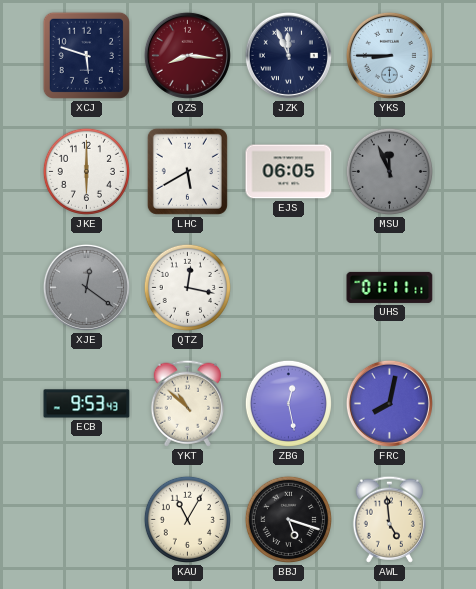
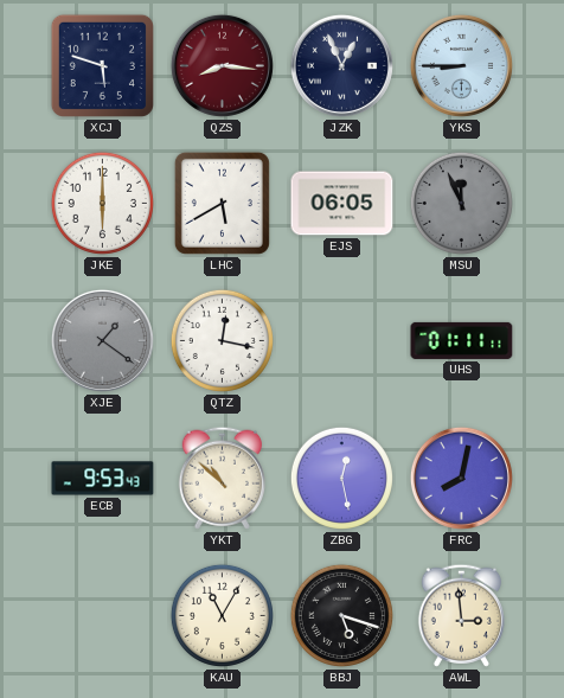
JZK: 11:56 -> 12:56
XJE: 12:21 -> 1:21
AWL: 4:59 -> 2:59
